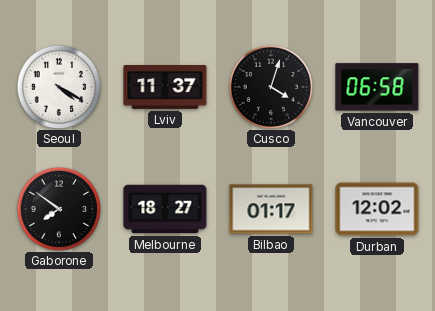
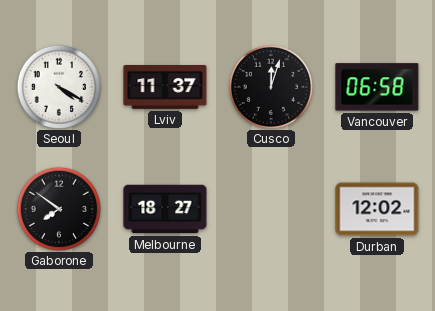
Cusco: 4:03 -> 12:03
Bilbao: 01:17 -> none
